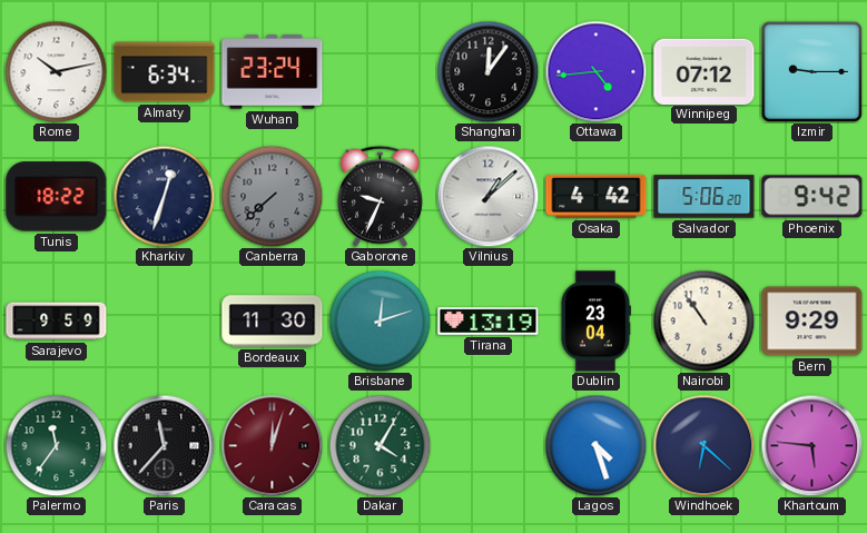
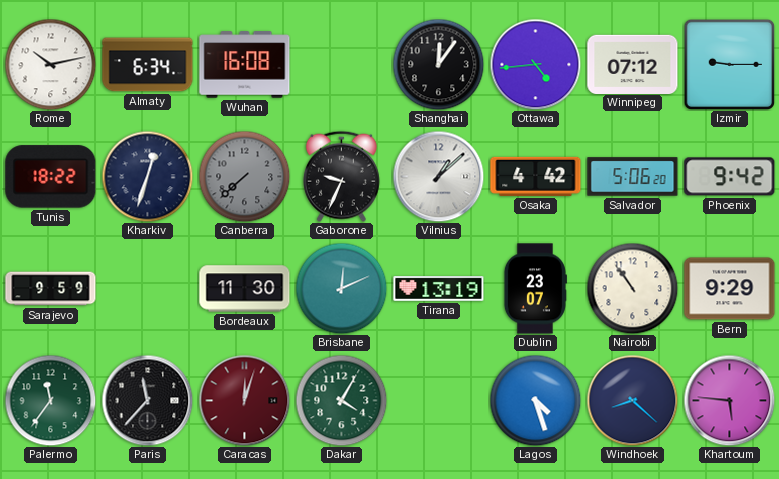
Wuhan: 23:24 -> 16:08
Brisbane: 12:12 -> 12:11
Dublin: 23:04 -> 23:07
Windhoek: 6:22 -> 8:22
